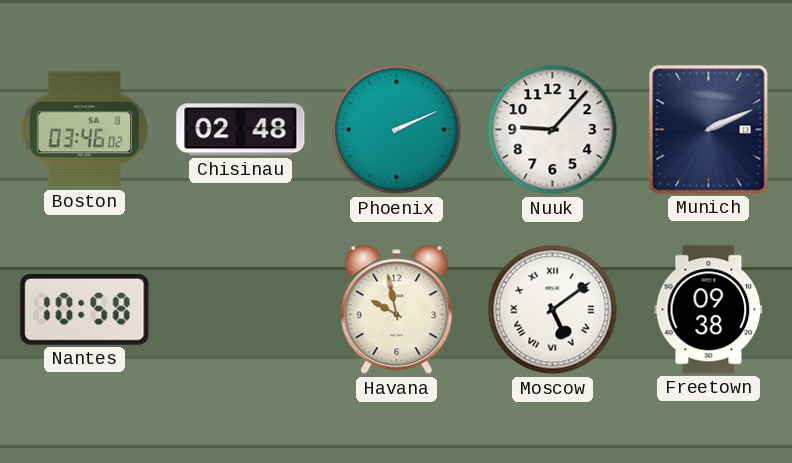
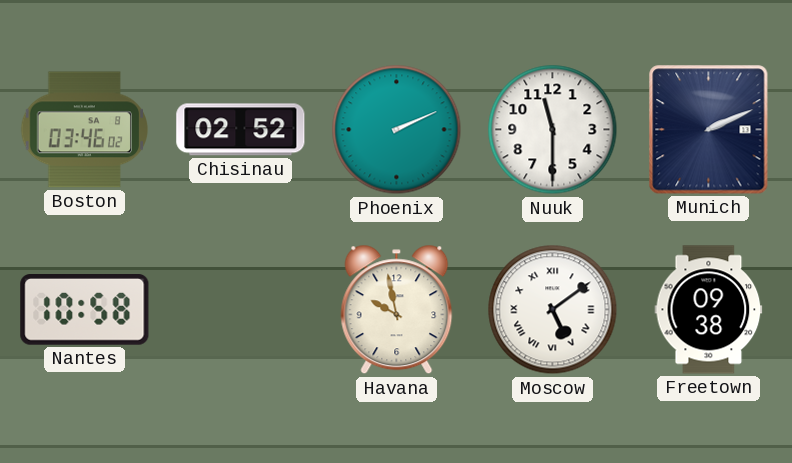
Chisinau: 02:48 -> 02:52
Nuuk: 9:07 -> 11:30
